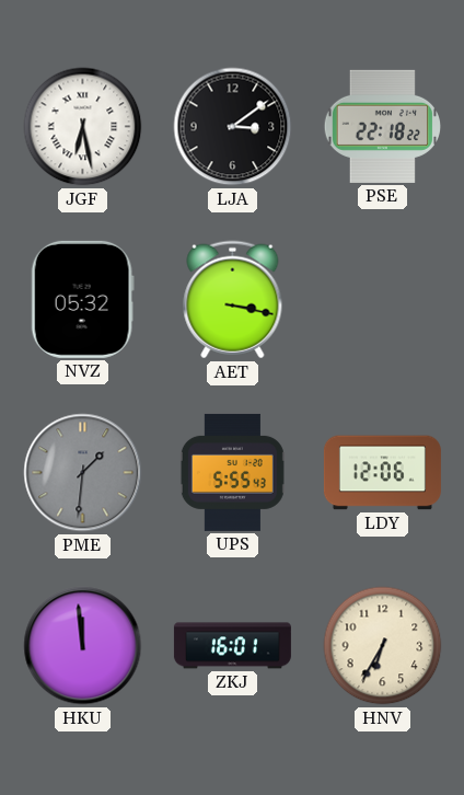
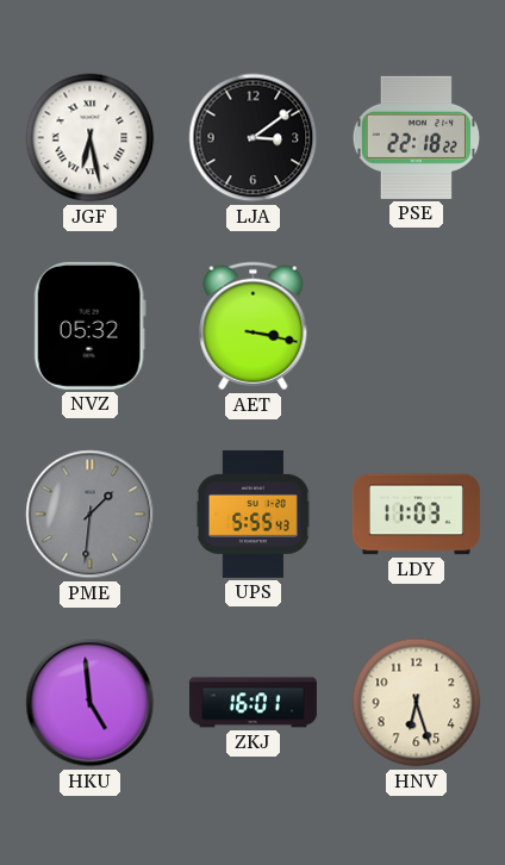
LDY: 12:06 -> 11:03
HKU: 11:59 -> 4:59
HNV: 6:35 -> 6:27
